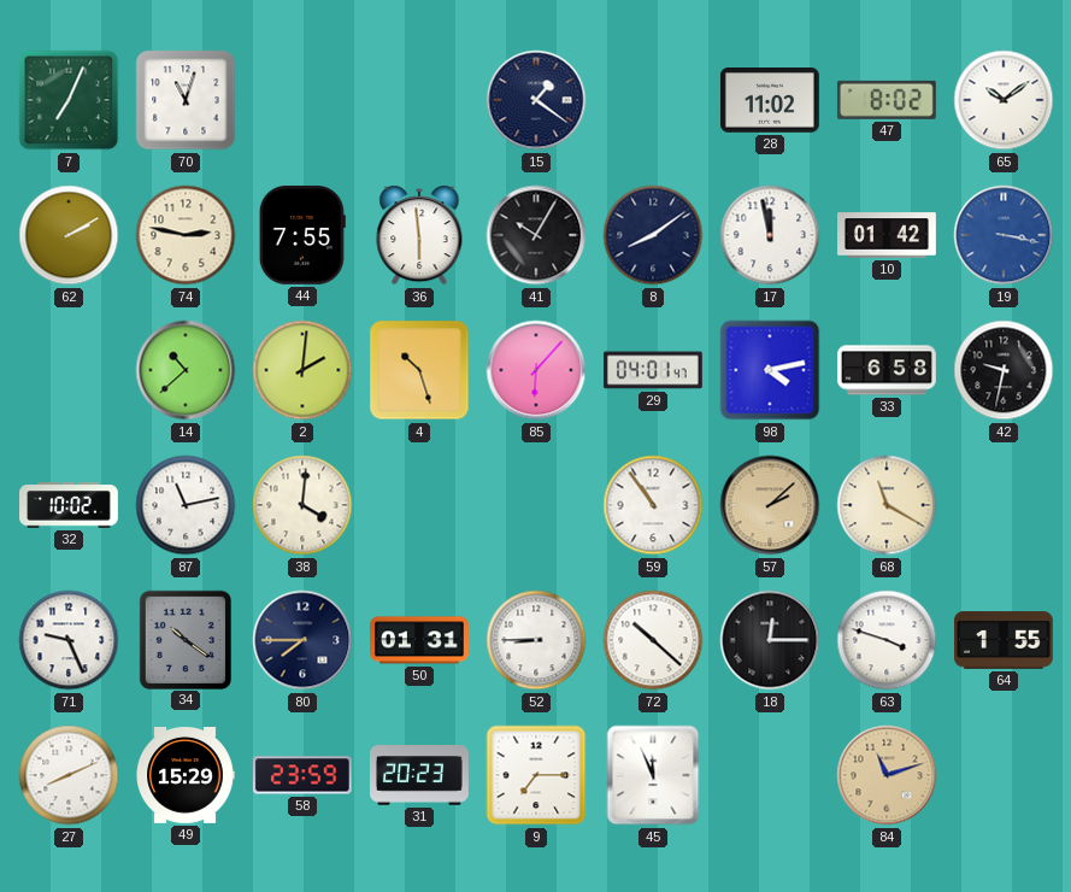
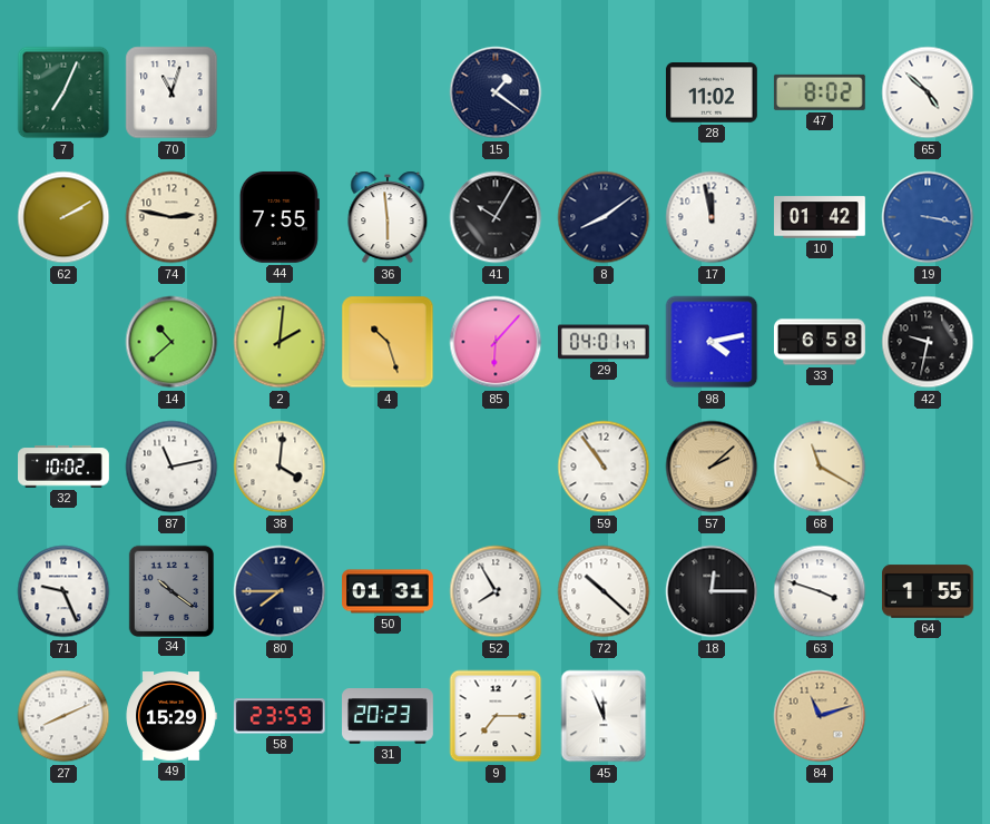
65: 10:09 -> 4:52
52: 8:45 -> 7:55
